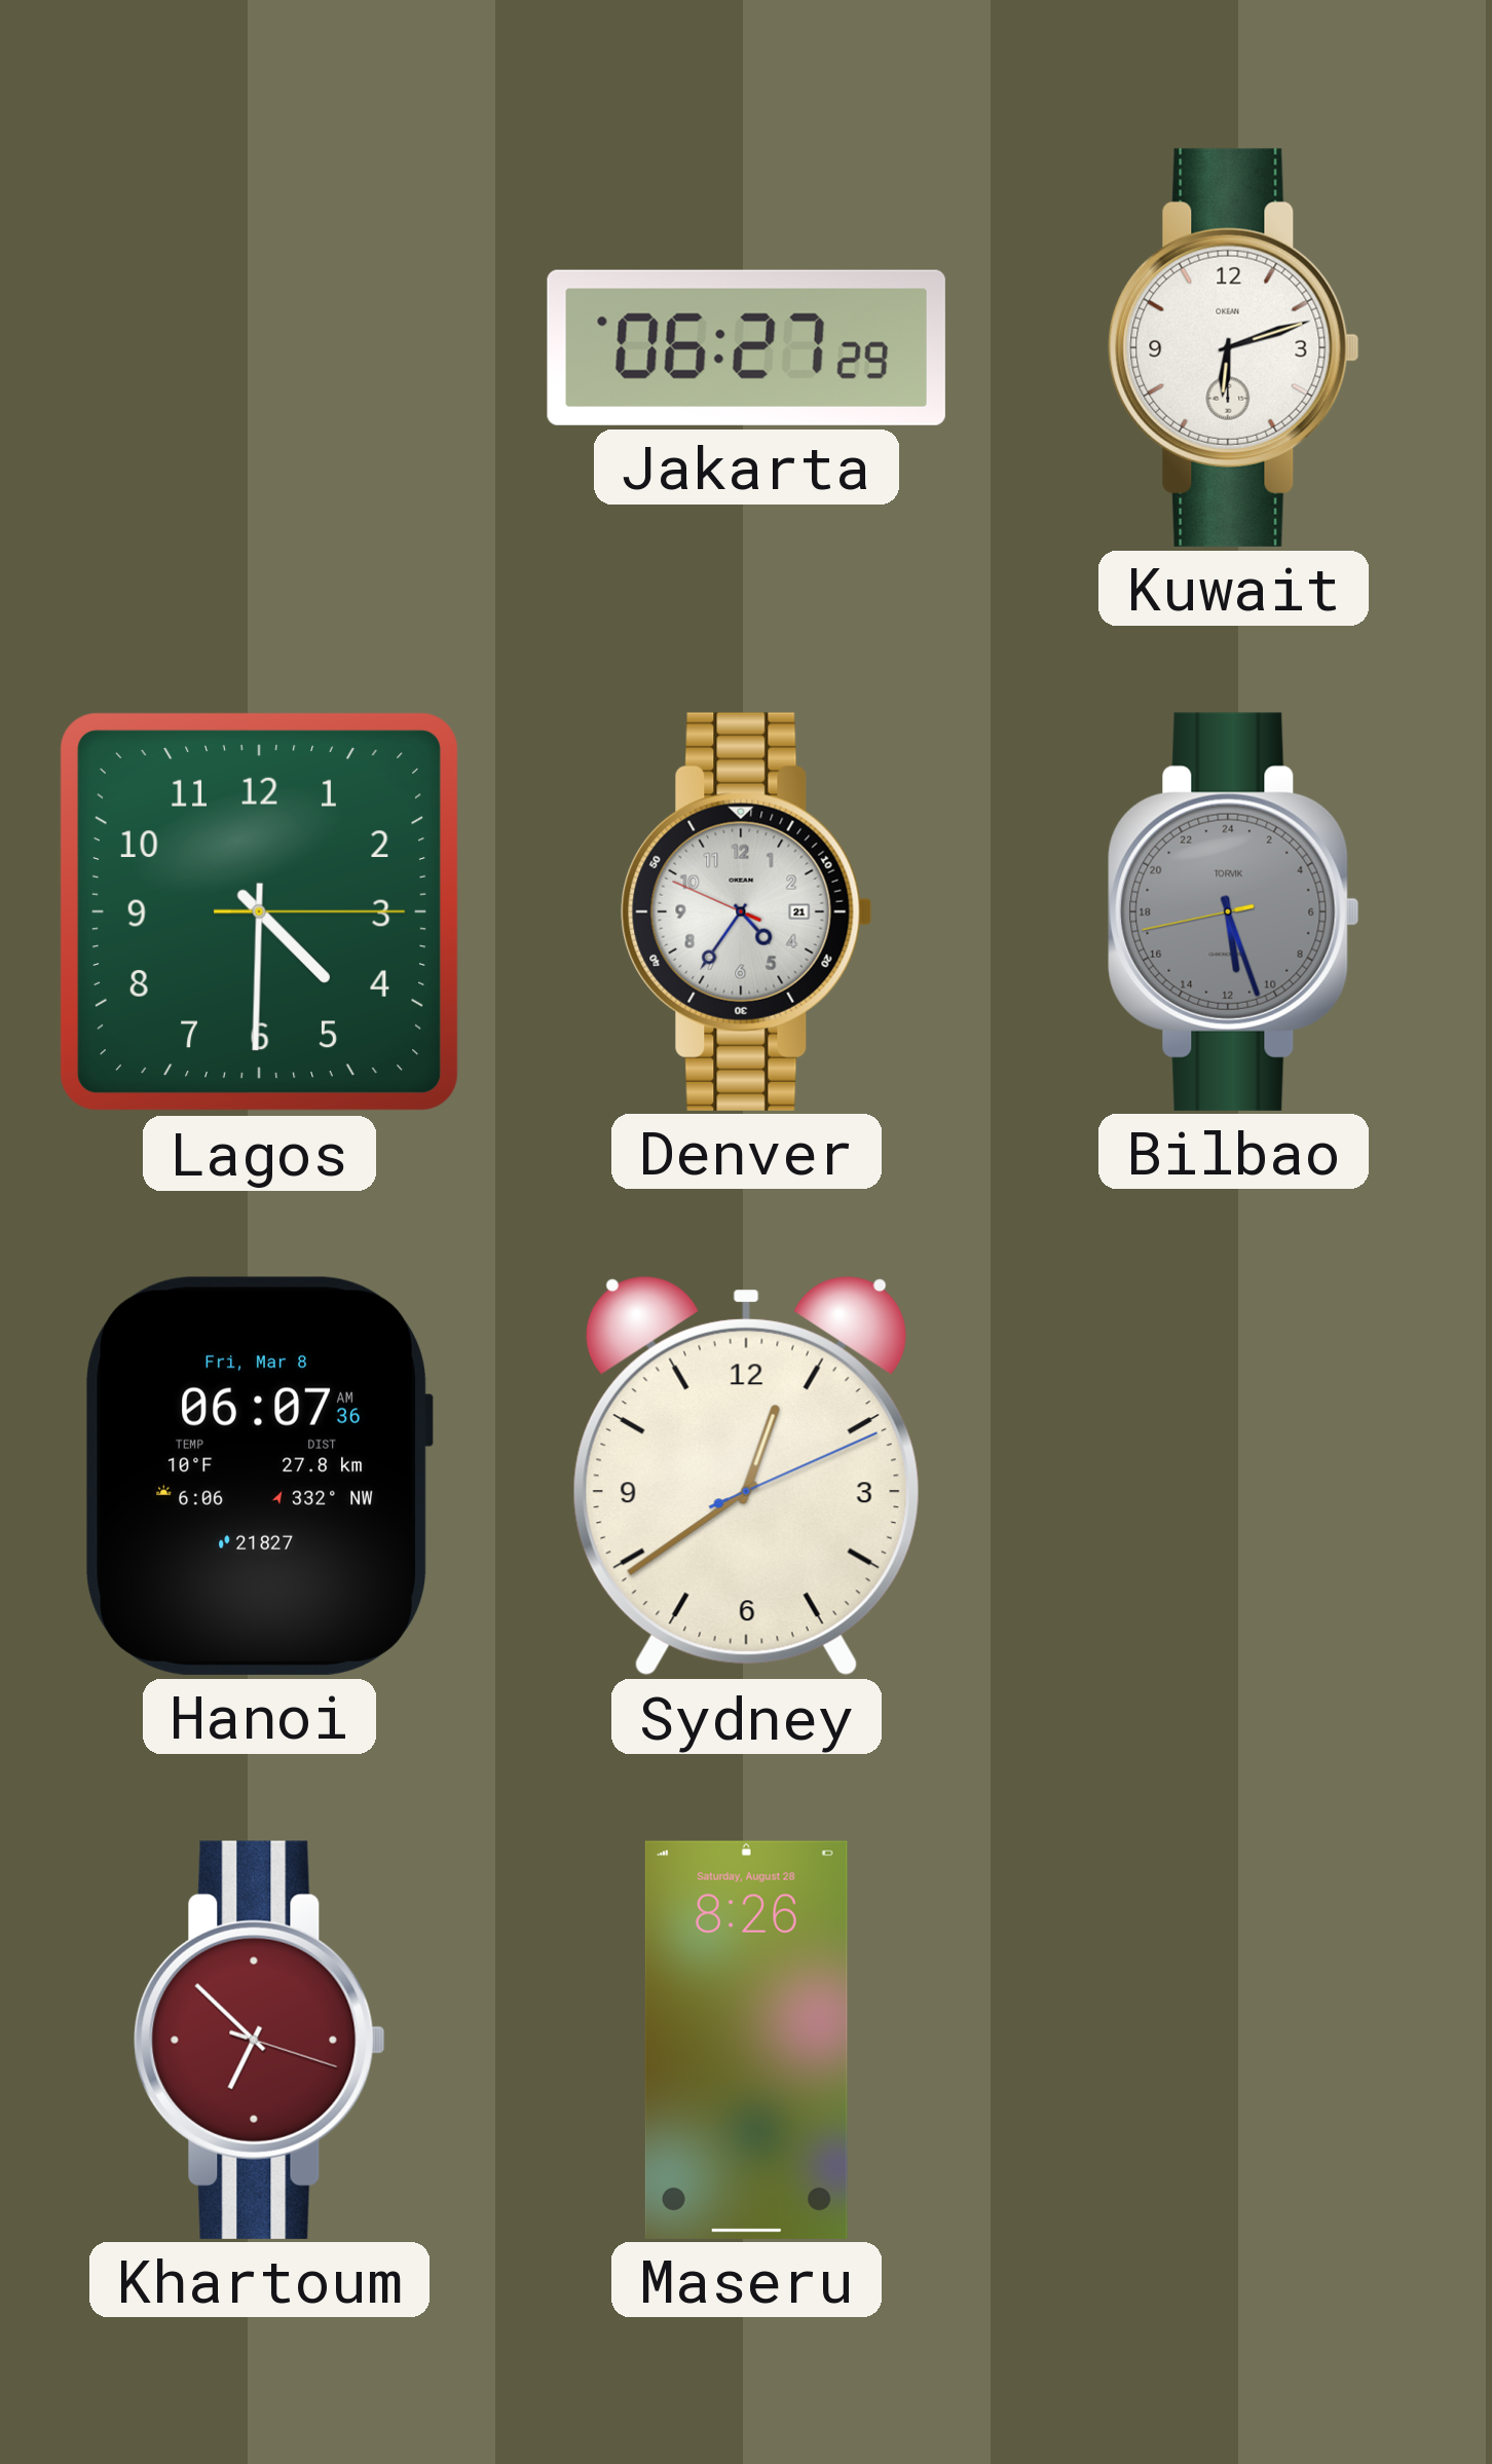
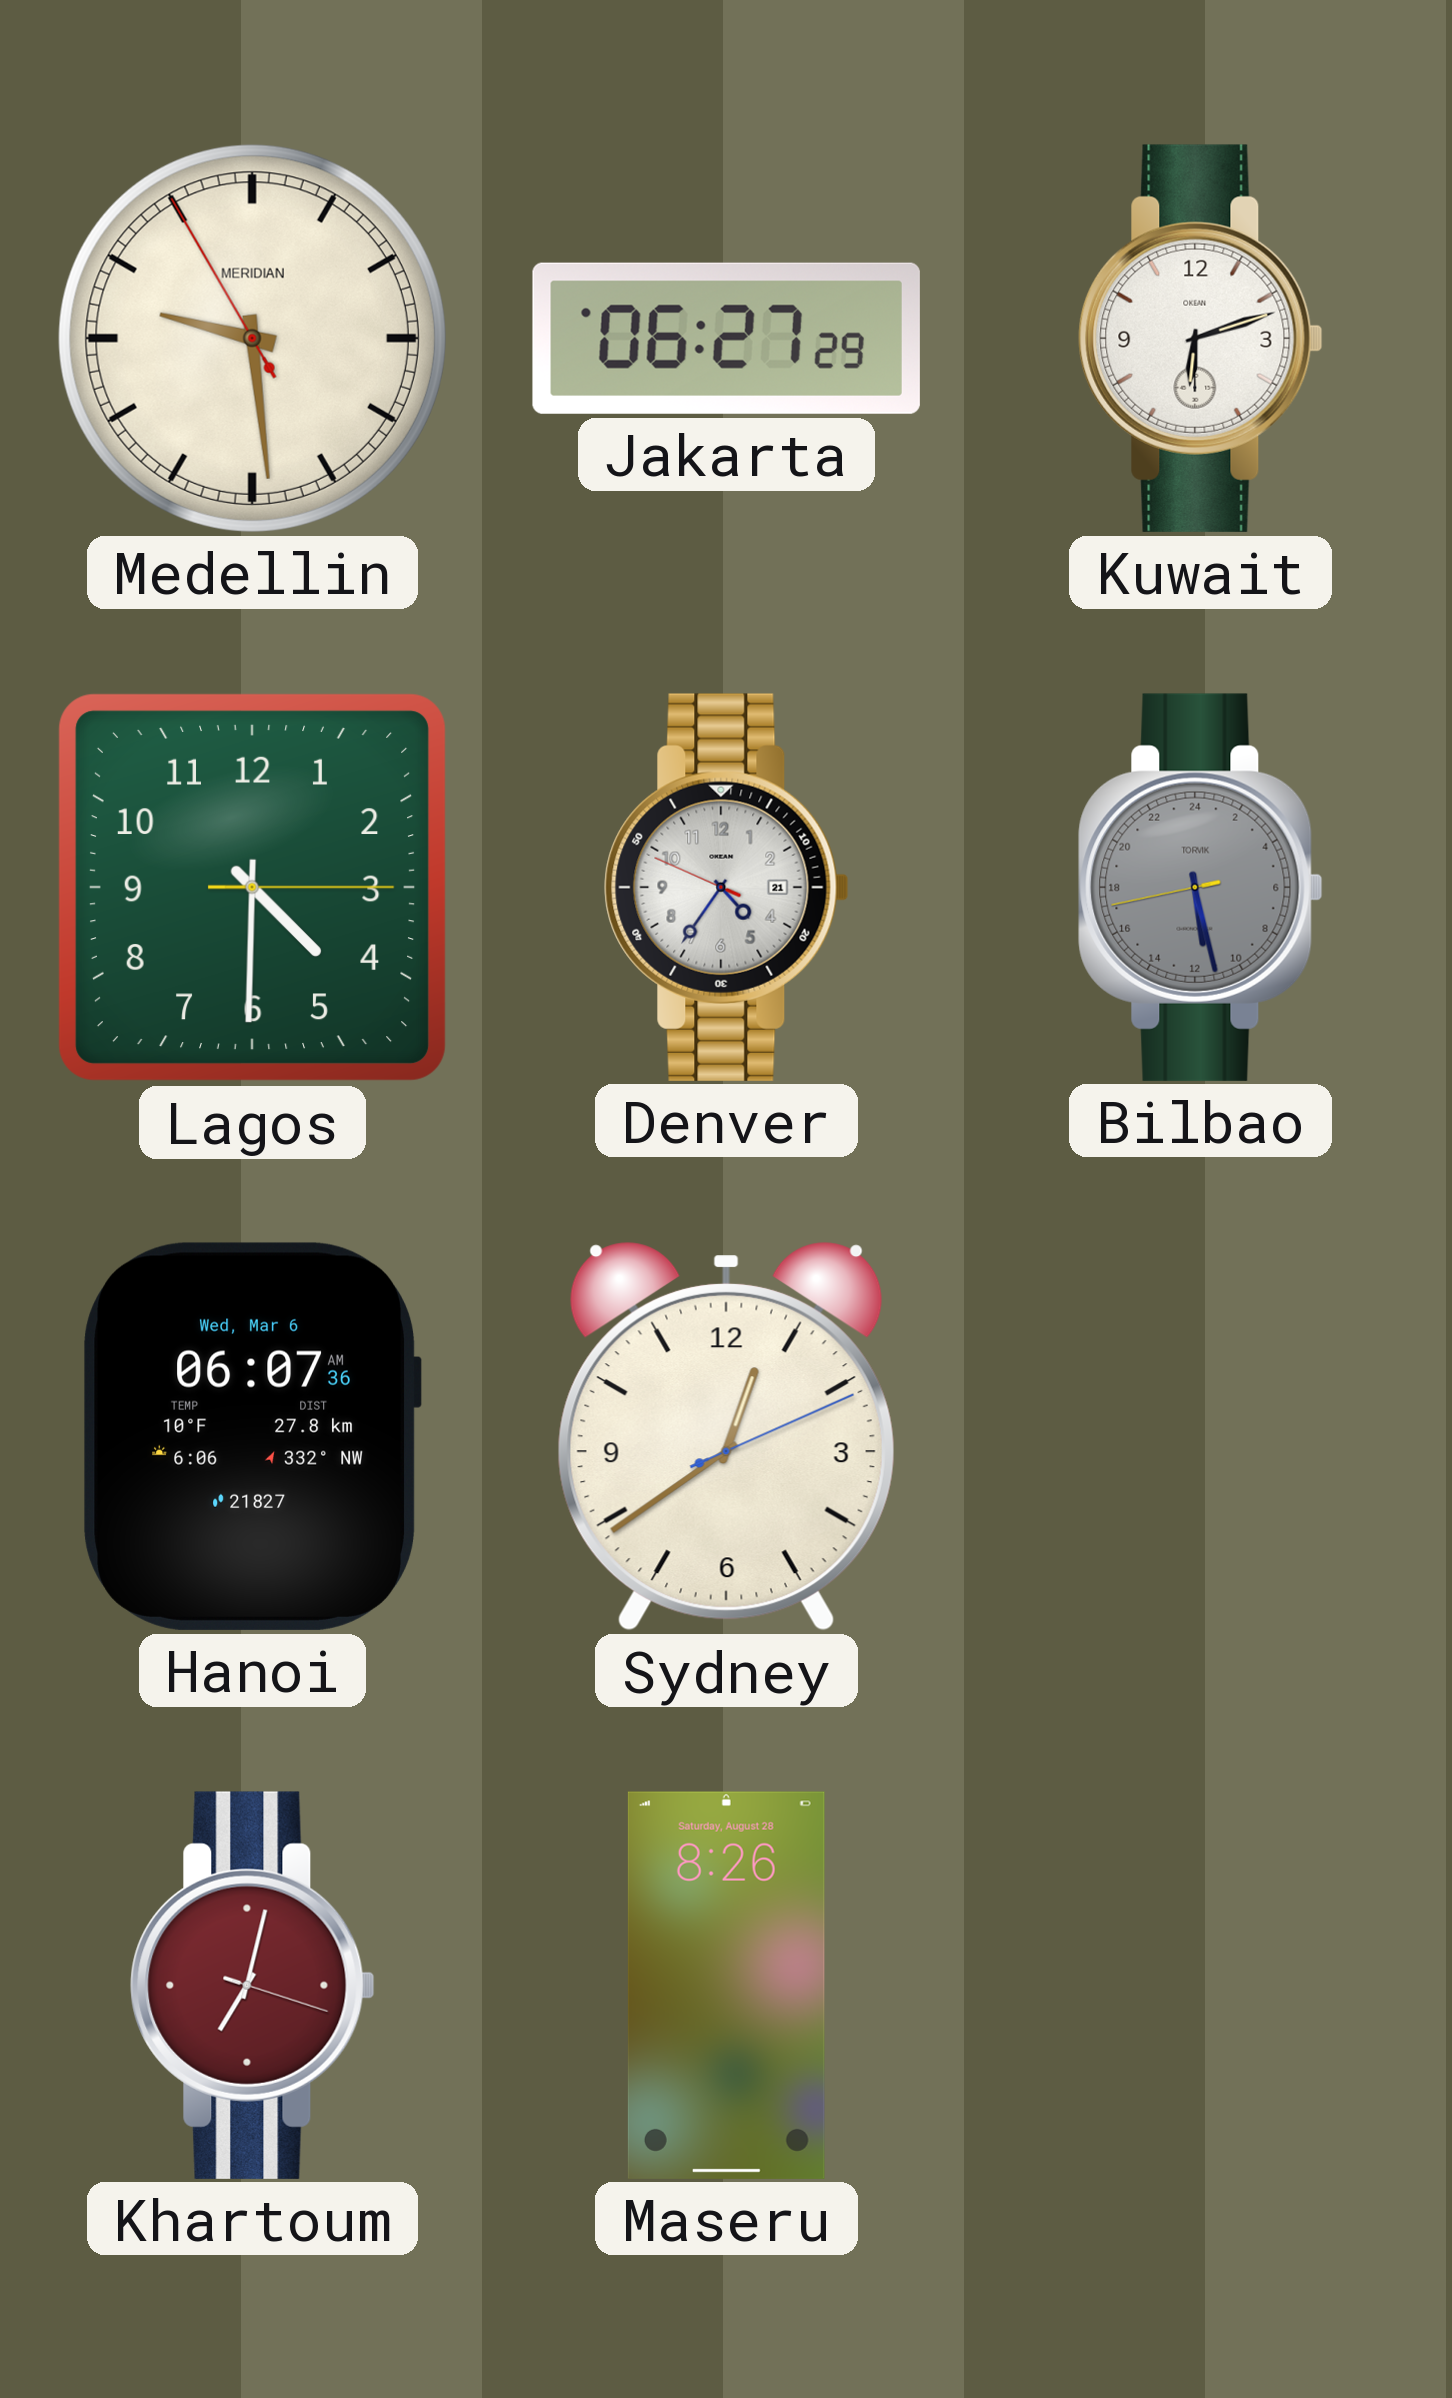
Medellin: none -> 9:28
Bilbao: 11:26 -> 11:27
Hanoi date: Fri, Mar 8 -> Wed, Mar 6
Khartoum: 6:52 -> 7:02
